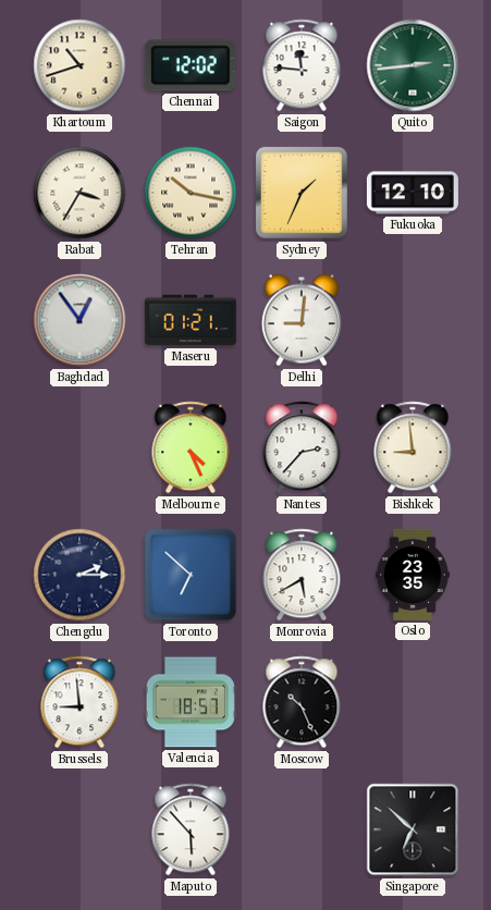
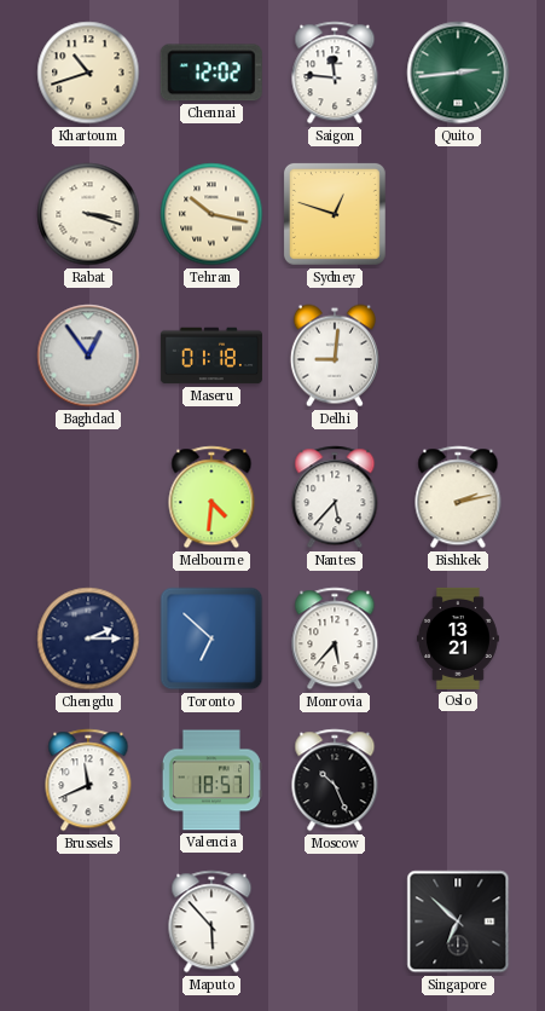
Rabat: 3:35 -> 3:18
Sydney: 1:34 -> 12:48
Fukuoka: 12:10 -> none
Maseru: 01:21 -> 01:18
Melbourne: 4:26 -> 4:31
Nantes: 2:37 -> 5:37
Bishkek: 8:59 -> 2:13
Monrovia: 5:40 -> 5:37
Oslo: 23:35 -> 13:21
Brussels: 8:59 -> 11:41
